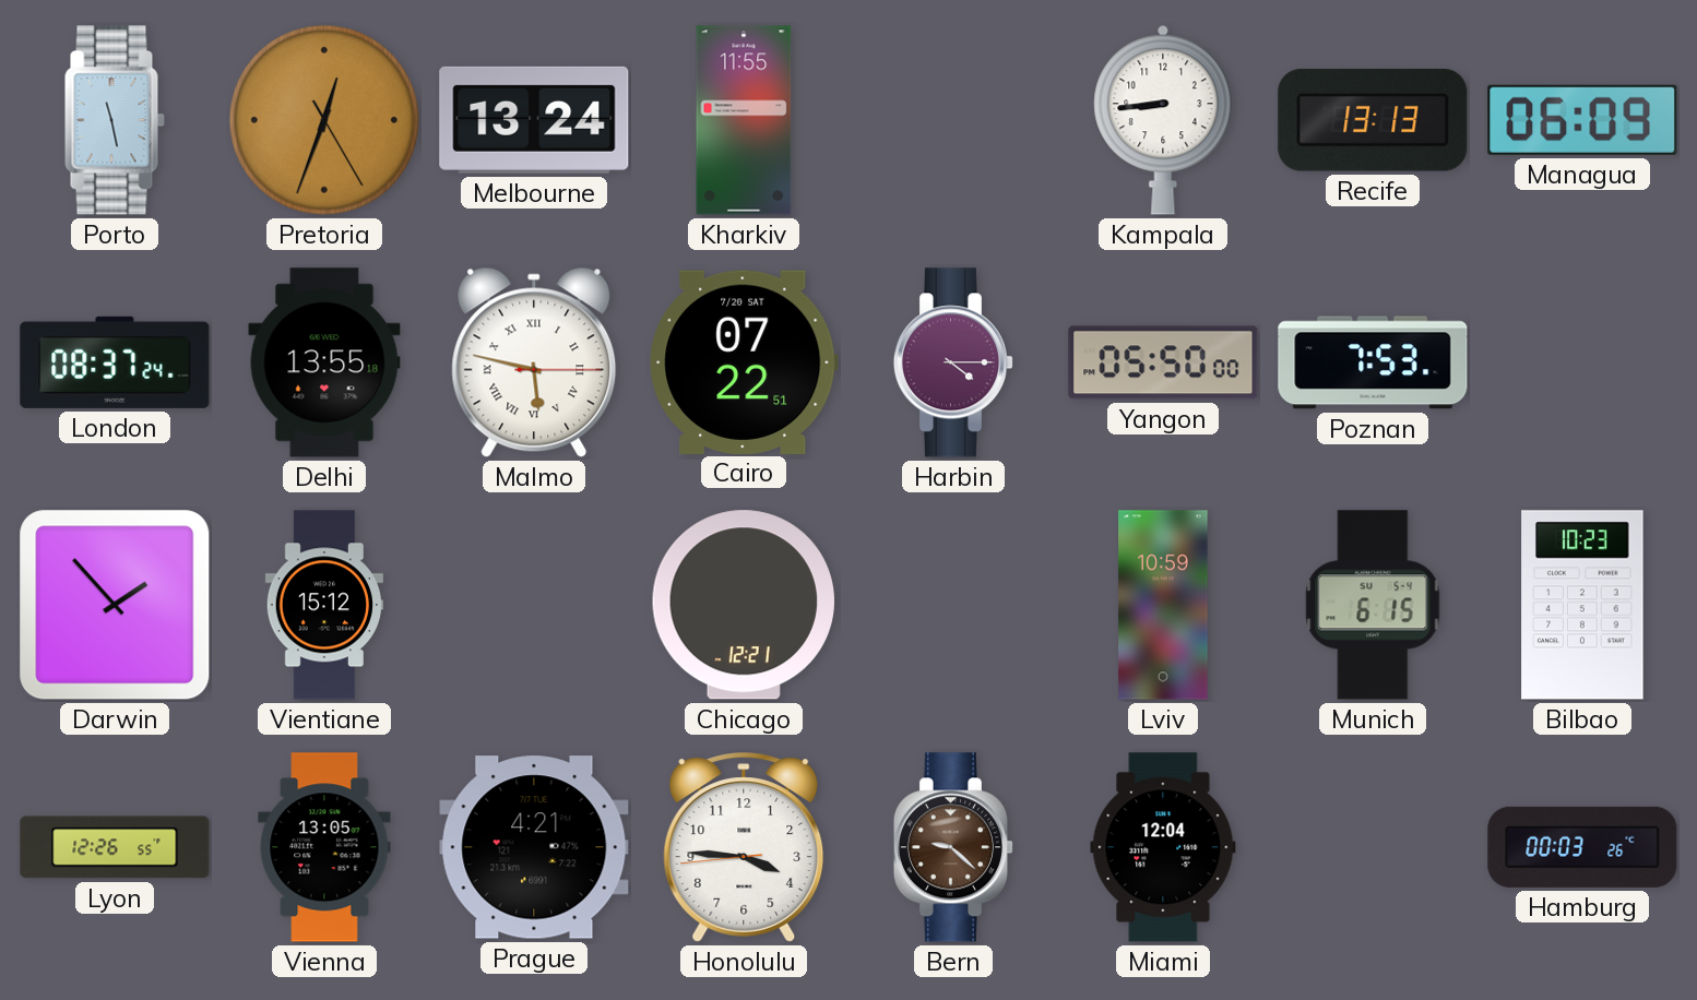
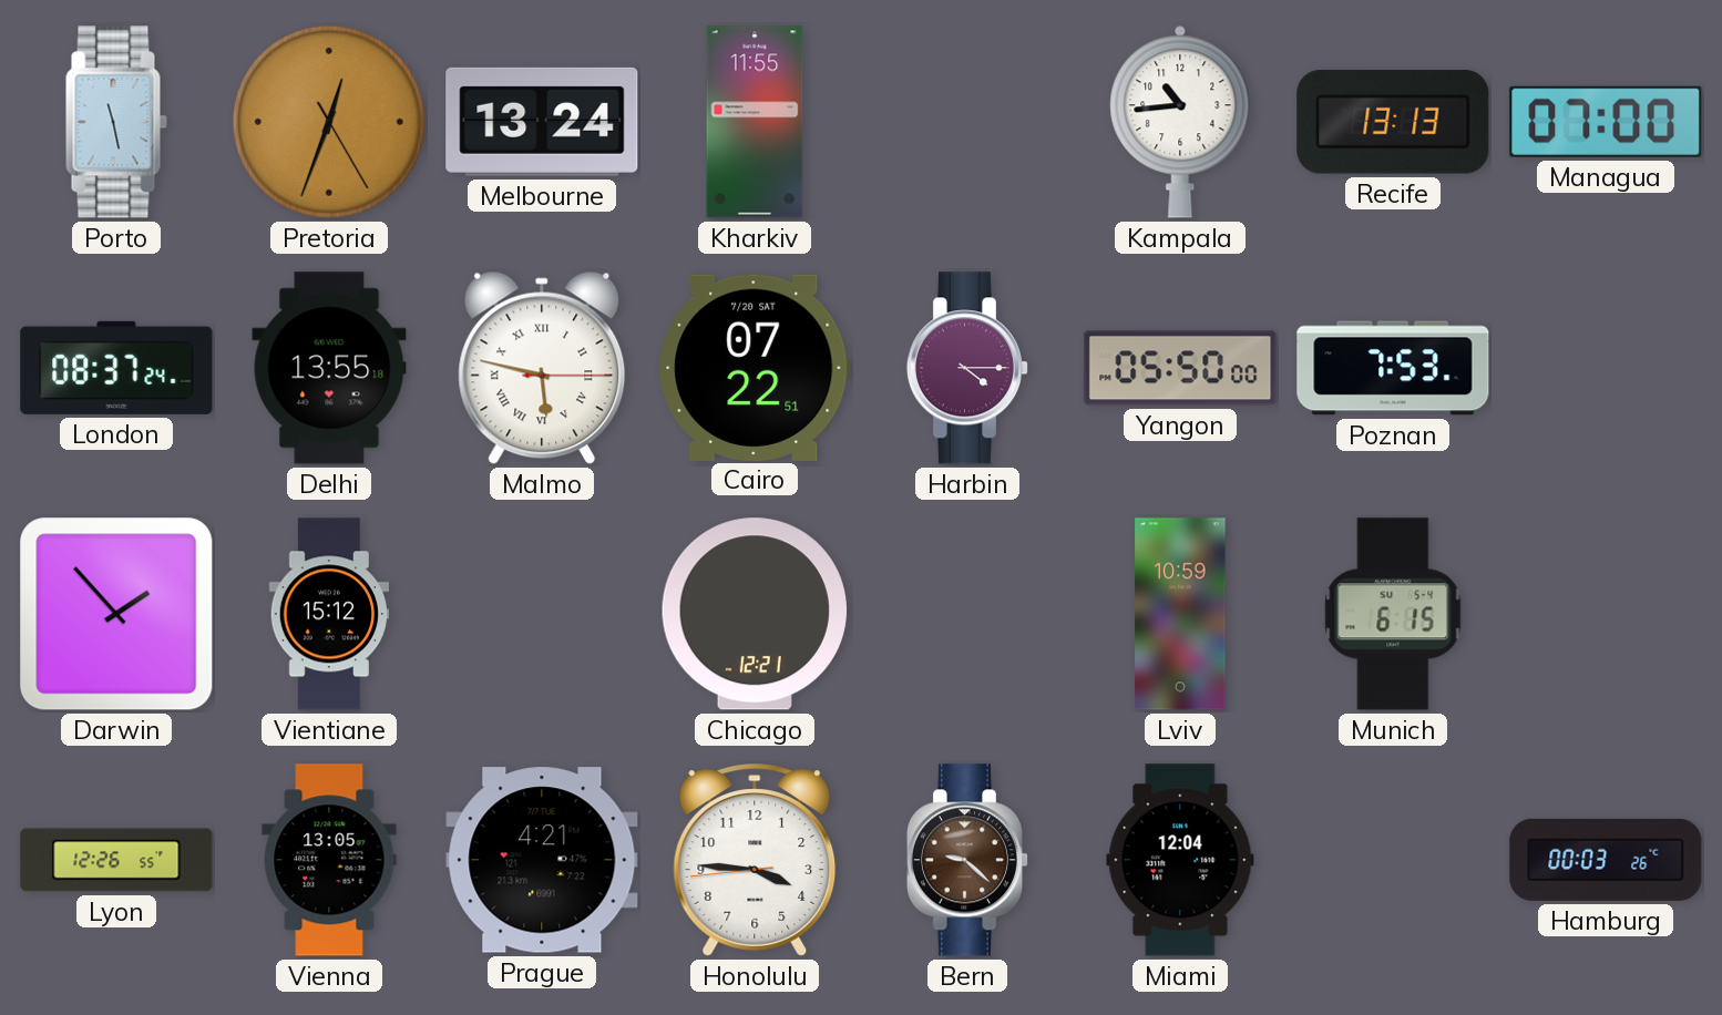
Kampala: 8:44 -> 10:44
Managua: 06:09 -> 07:00
Bilbao: 10:23 -> none
